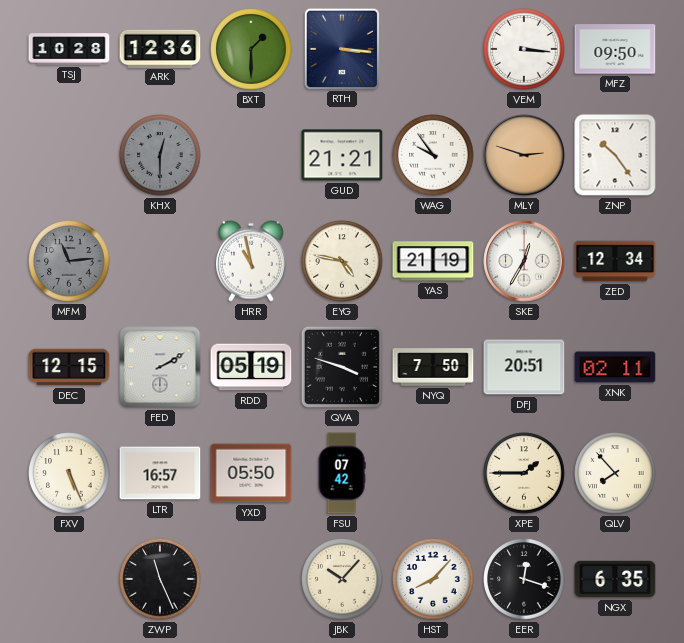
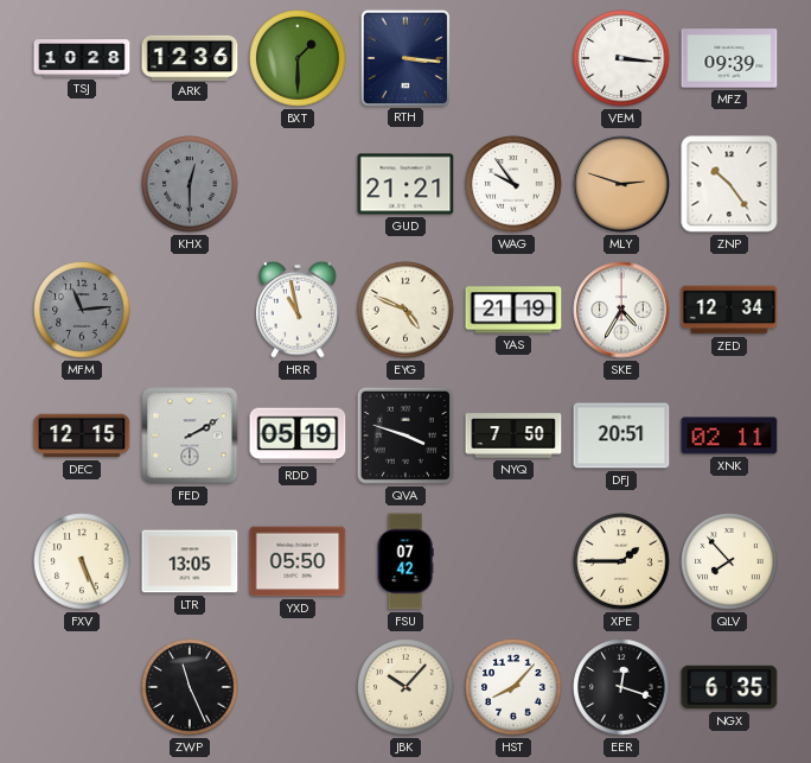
MFZ: 09:50 -> 09:39
EYG: 4:47 -> 4:49
SKE: 12:35 -> 4:35
LTR: 16:57 -> 13:05
